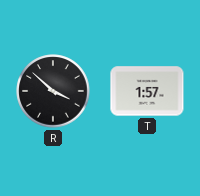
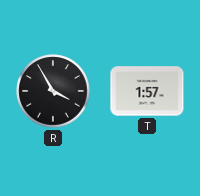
R: 3:52 -> 3:55
